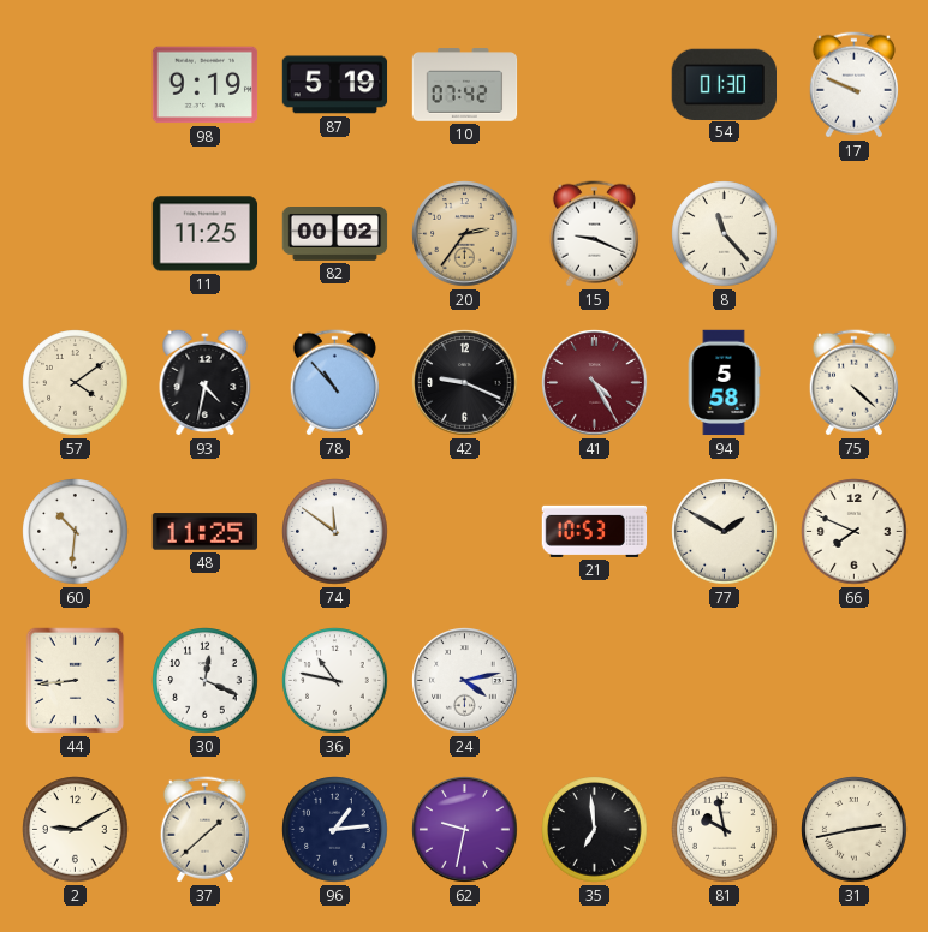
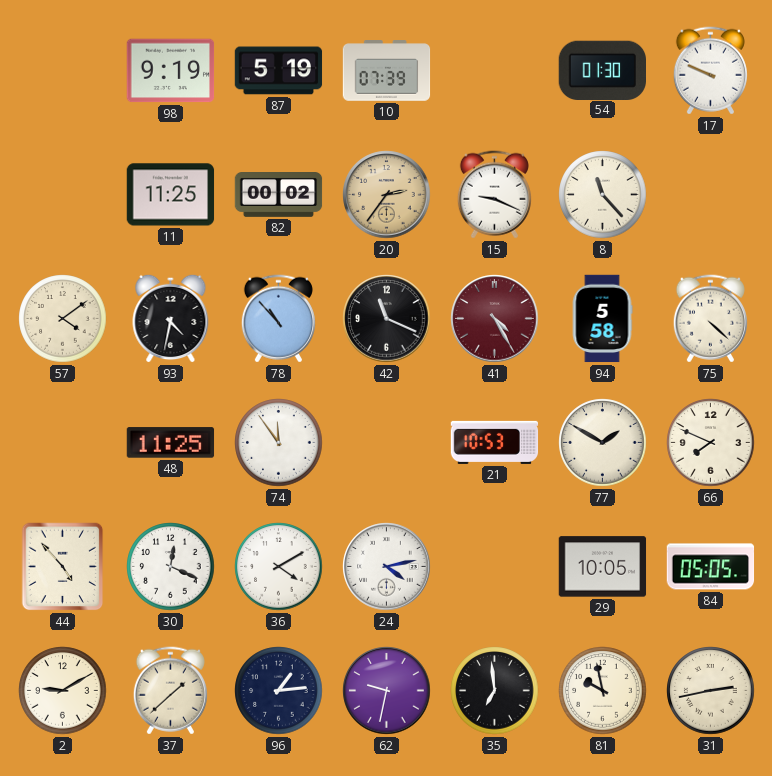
10: 07:42 -> 07:39
42: 9:19 -> 11:19
60: 10:31 -> none
74: 11:51 -> 11:54
44: 8:44 -> 4:53
36: 10:47 -> 4:10
29: none -> 10:05
84: none -> 05:05
